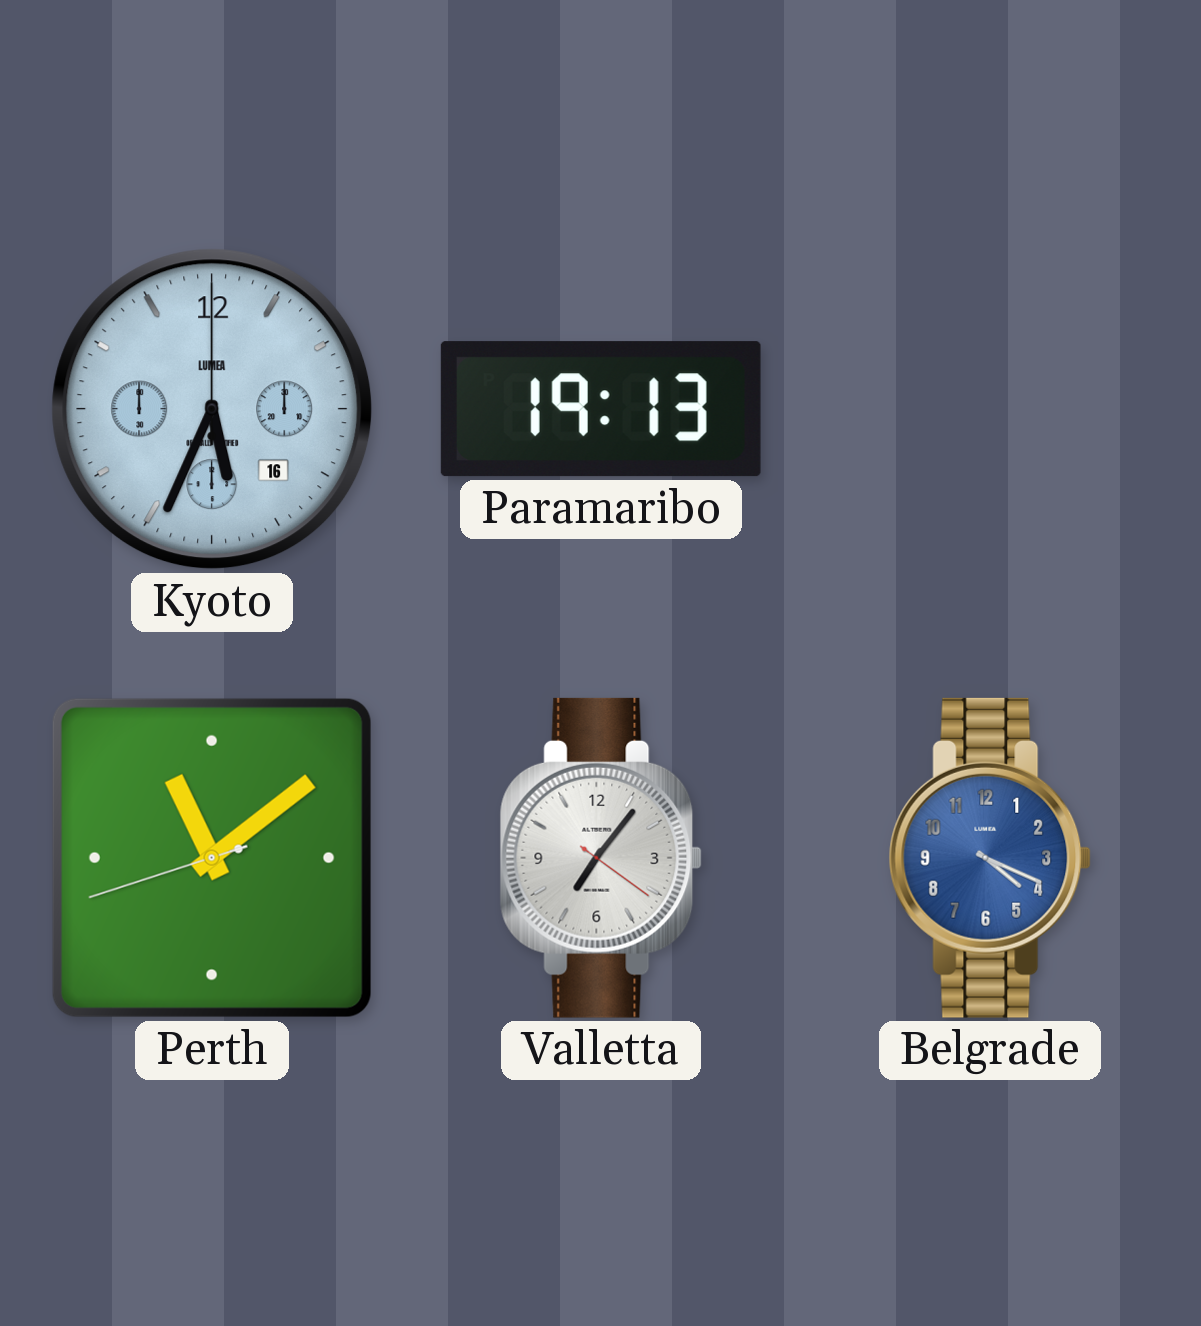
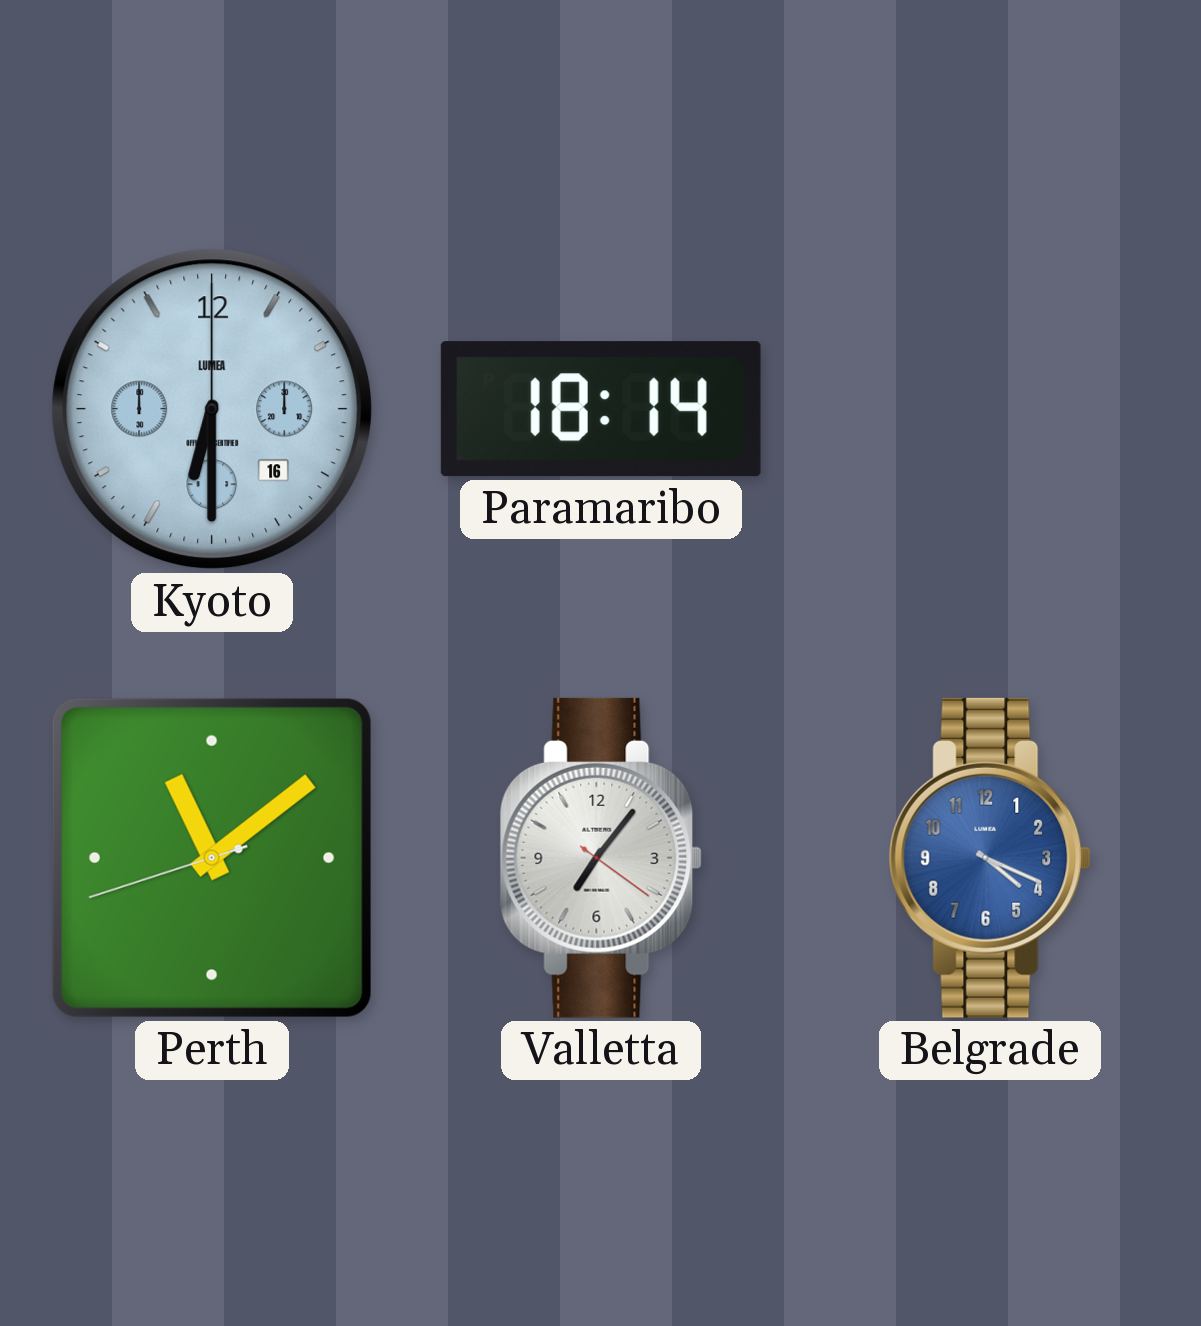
Kyoto: 5:34 -> 6:30
Paramaribo: 19:13 -> 18:14
